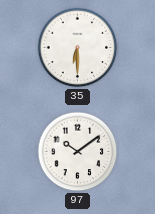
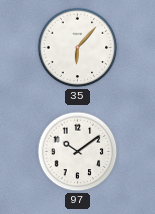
35: 6:30 -> 6:07
